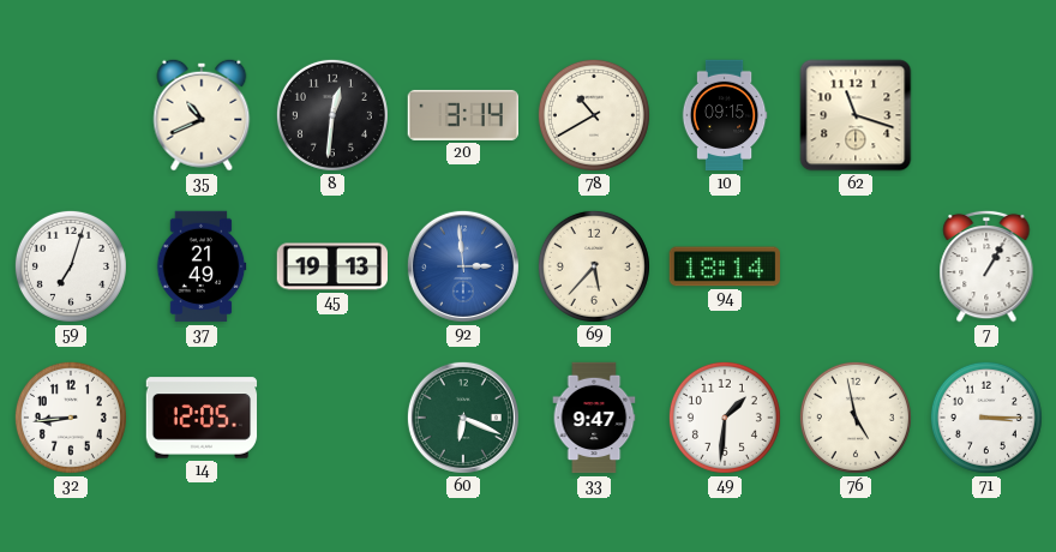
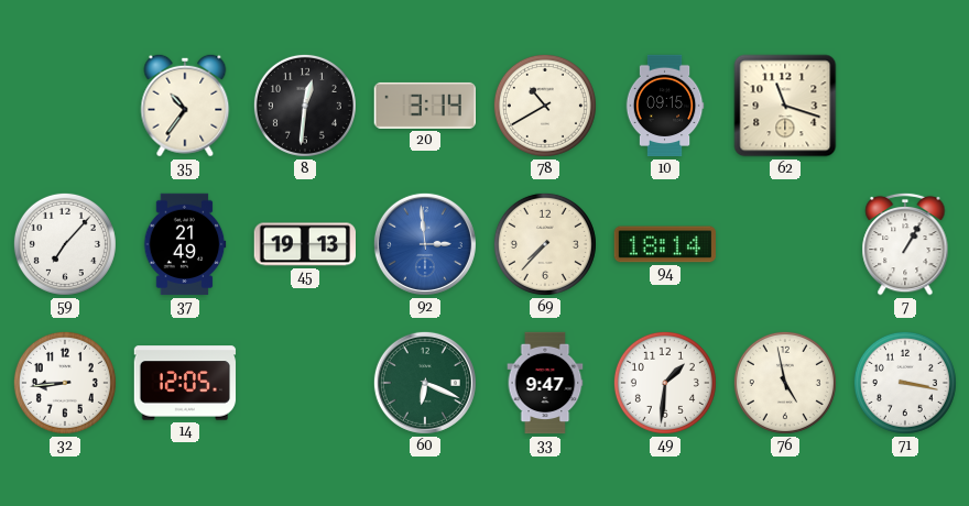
35: 10:41 -> 10:36
59: 7:03 -> 7:07
69: 5:37 -> 7:37
71: 3:15 -> 3:17
